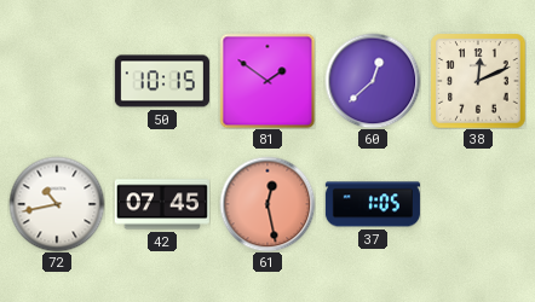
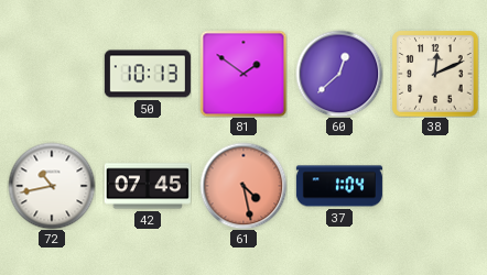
50: 10:15 -> 10:13
61: 12:28 -> 4:28
37: 1:05 -> 1:04
